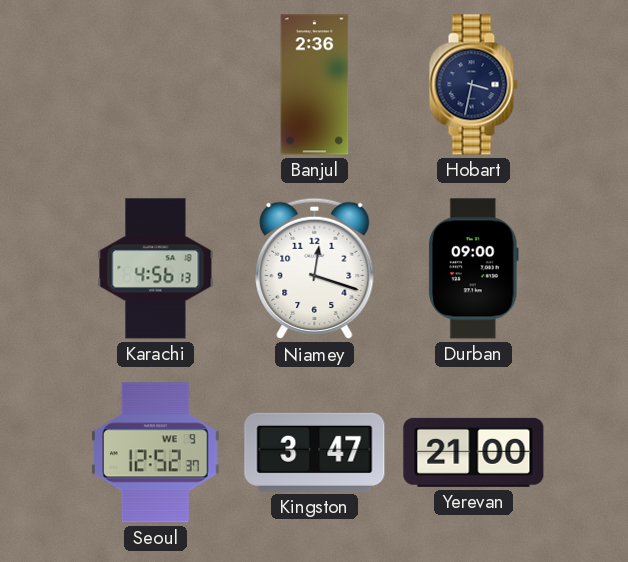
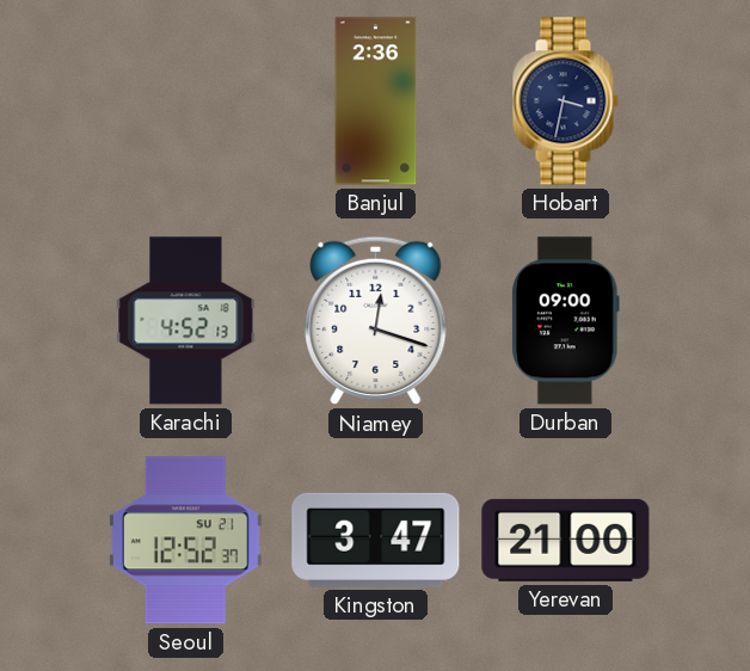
Karachi: 4:56 -> 4:52
Seoul date: WE 9 -> SU 21
